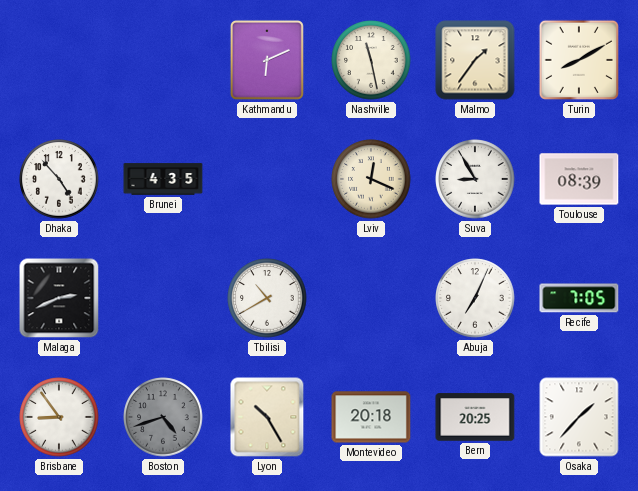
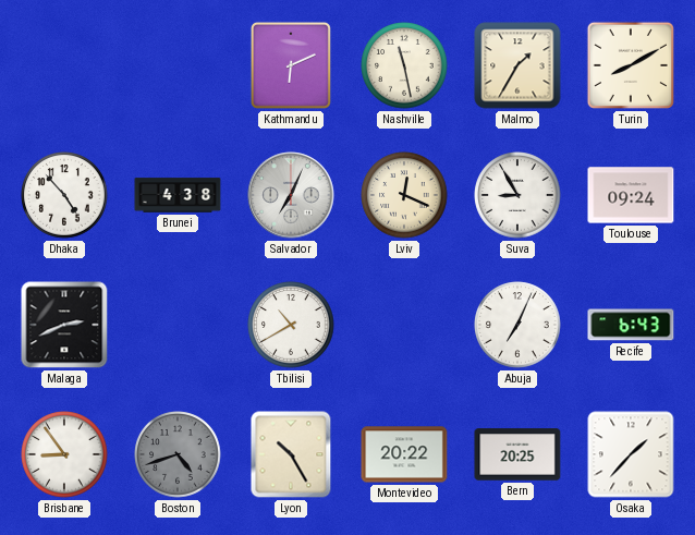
Malmo: 1:36 -> 1:35
Brunei: 4:35 -> 4:38
Salvador: none -> 7:04
Toulouse: 08:39 -> 09:24
Recife: 7:05 -> 6:43
Montevideo: 20:18 -> 20:22
